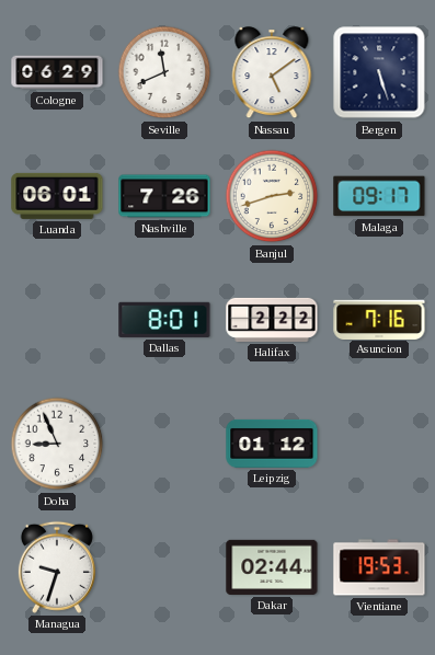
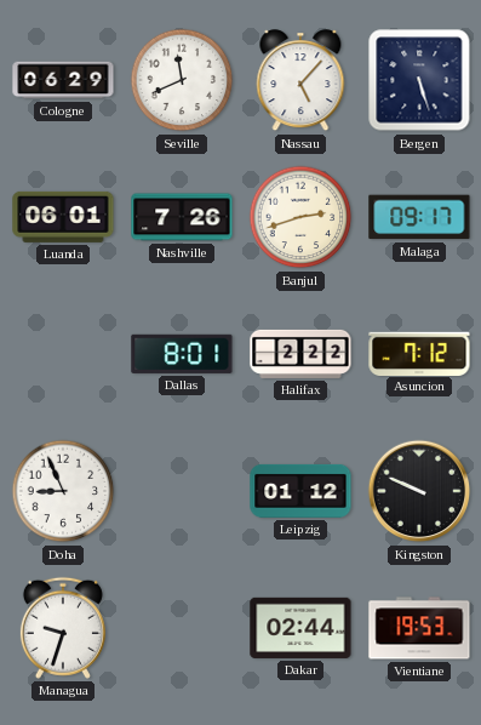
Nassau: 5:09 -> 5:07
Asuncion: 7:16 -> 7:12
Kingston: none -> 9:49
